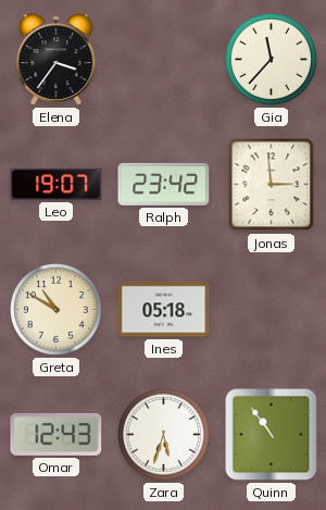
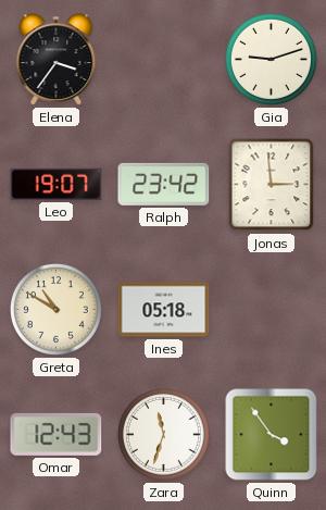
Gia: 11:37 -> 9:12
Zara: 5:33 -> 11:33
Quinn: 10:54 -> 3:54
